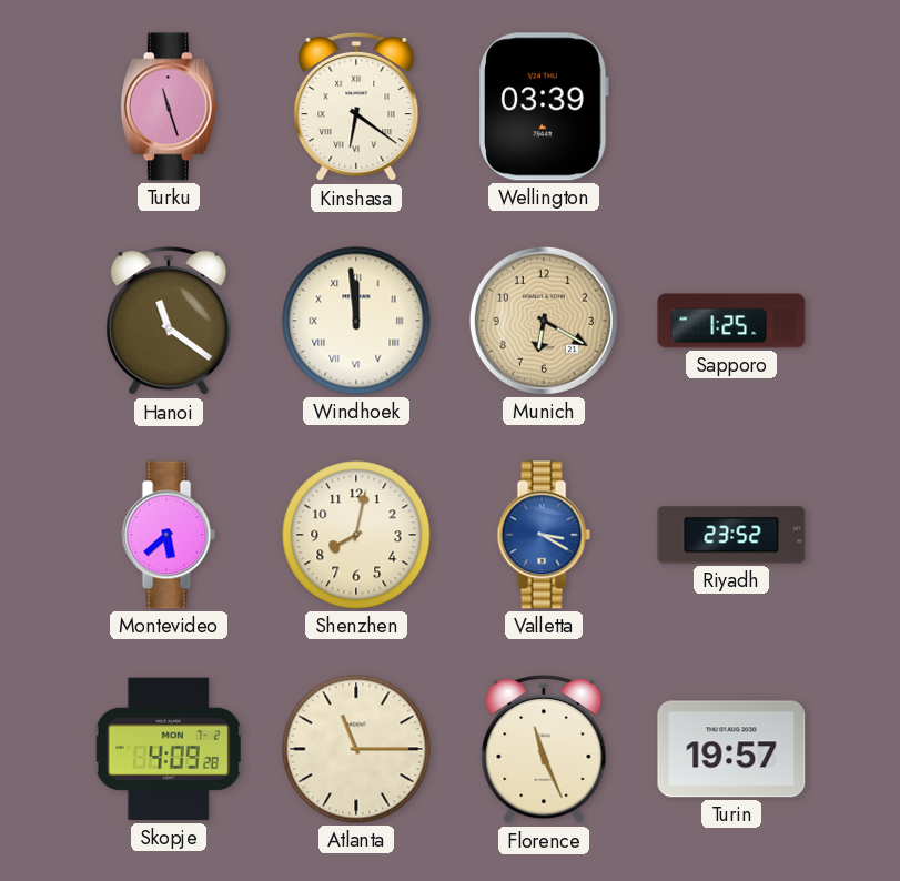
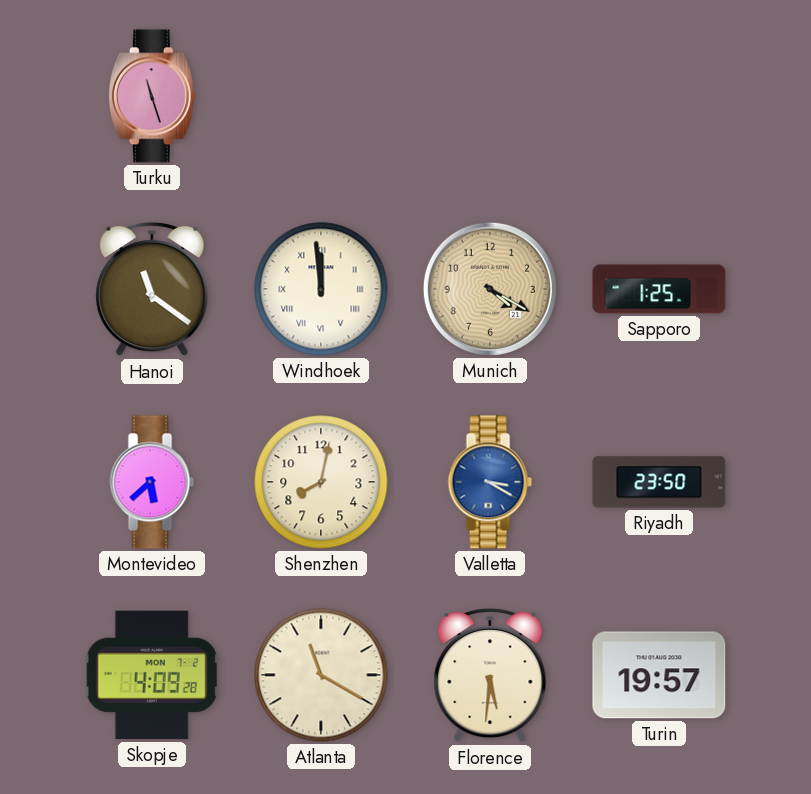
Kinshasa: 6:21 -> none
Wellington: 03:39 -> none
Munich: 6:20 -> 4:20
Riyadh: 23:52 -> 23:50
Atlanta: 11:15 -> 11:20
Florence: 11:26 -> 5:31
